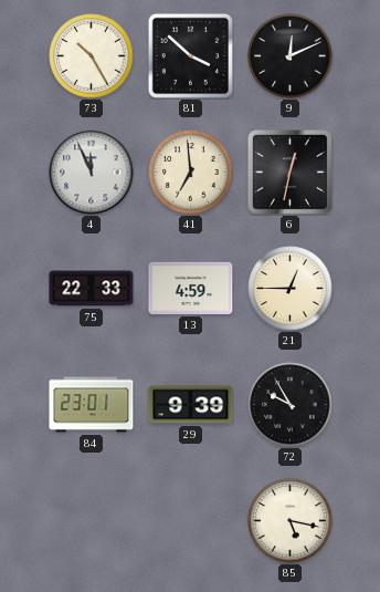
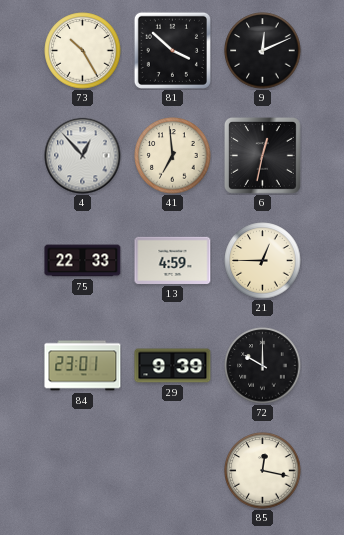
4: 11:56 -> 12:53
72: 9:55 -> 10:00
85: 5:17 -> 12:17
